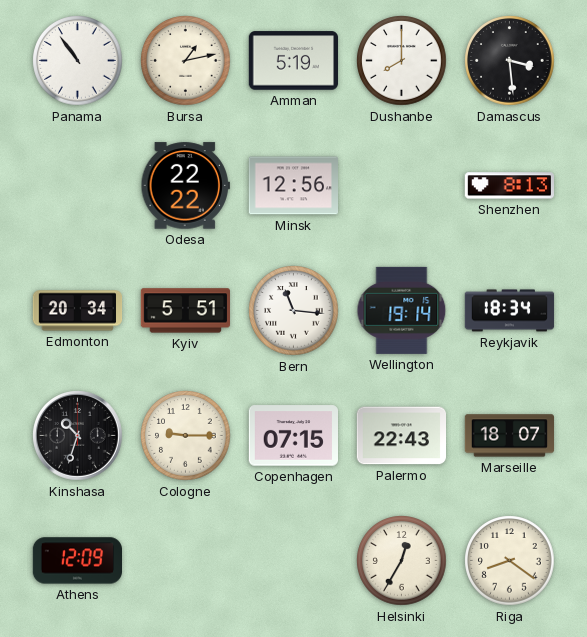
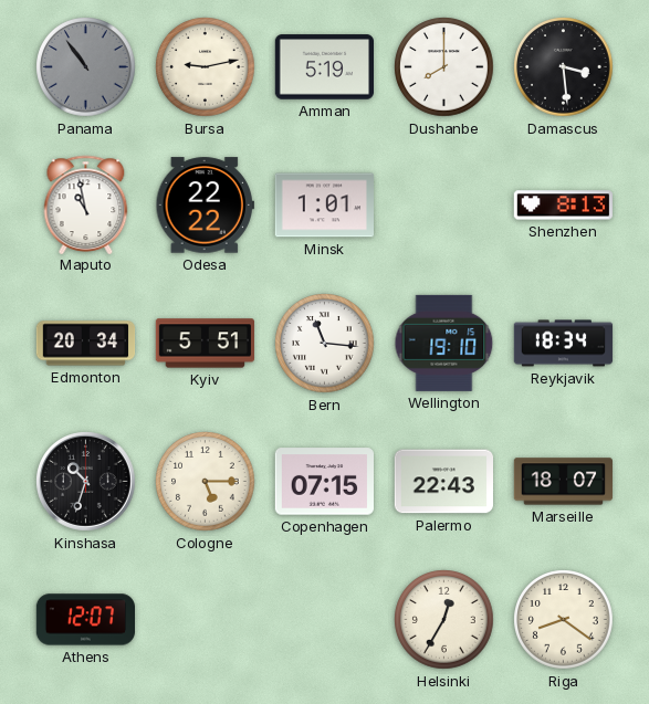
Panama dial: white -> grey
Bursa: 1:13 -> 9:13
Maputo: none -> 10:58
Minsk: 12:56 -> 1:01
Wellington: 19:14 -> 19:10
Cologne: 9:15 -> 5:15
Athens: 12:09 -> 12:07
